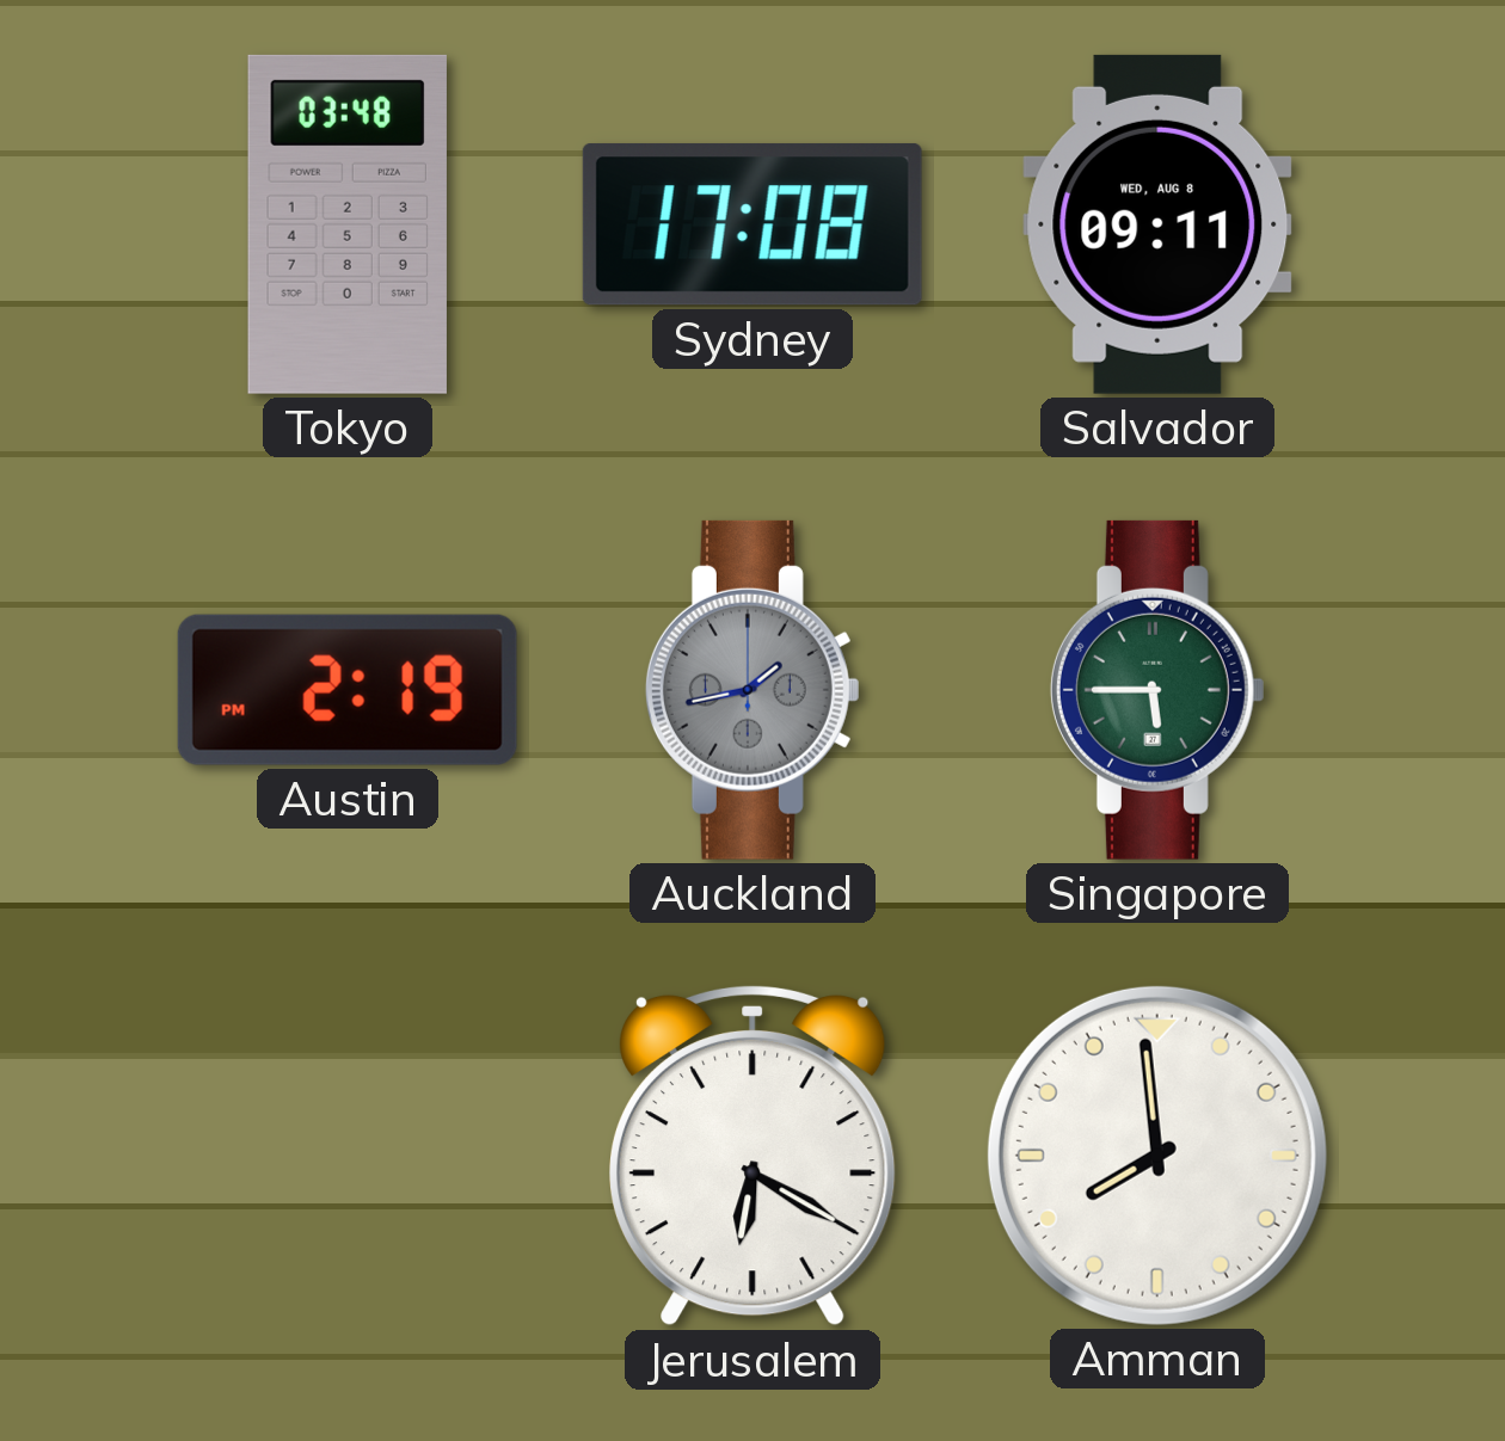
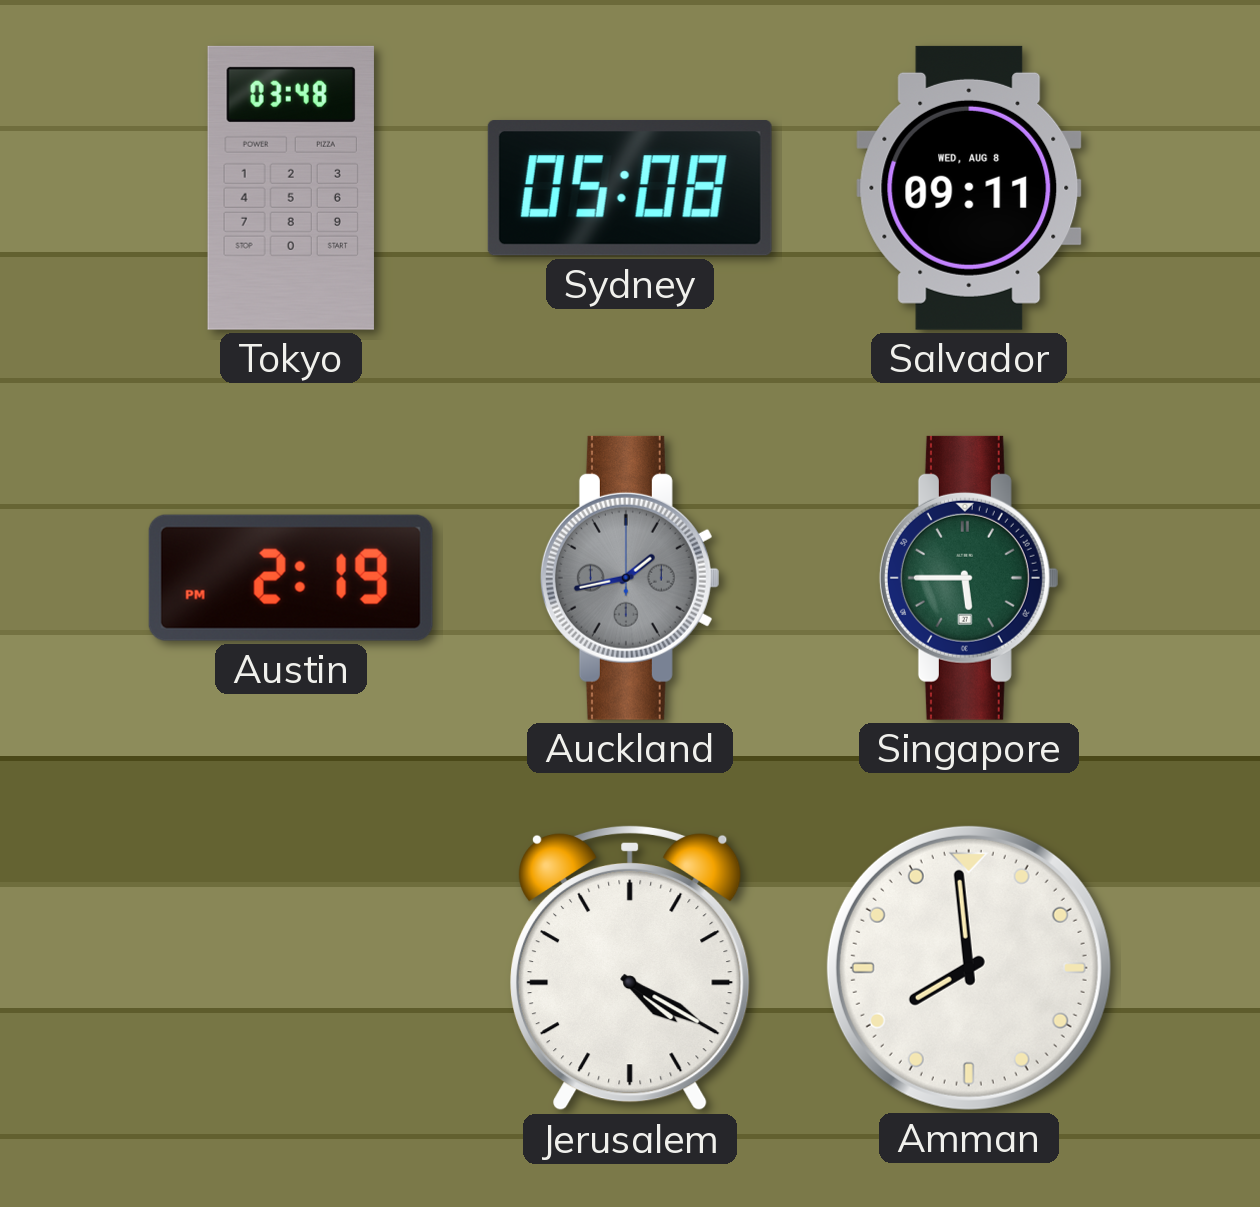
Sydney: 17:08 -> 05:08
Jerusalem: 6:20 -> 4:20
